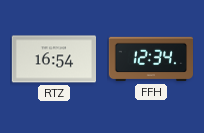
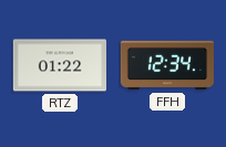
RTZ: 16:54 -> 01:22
